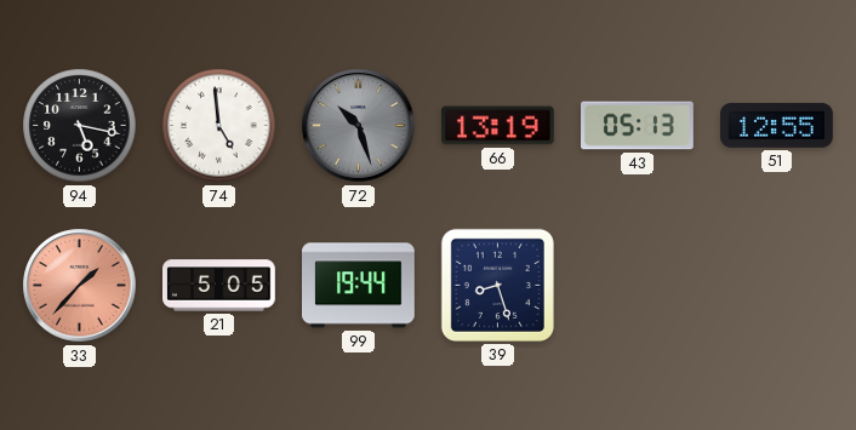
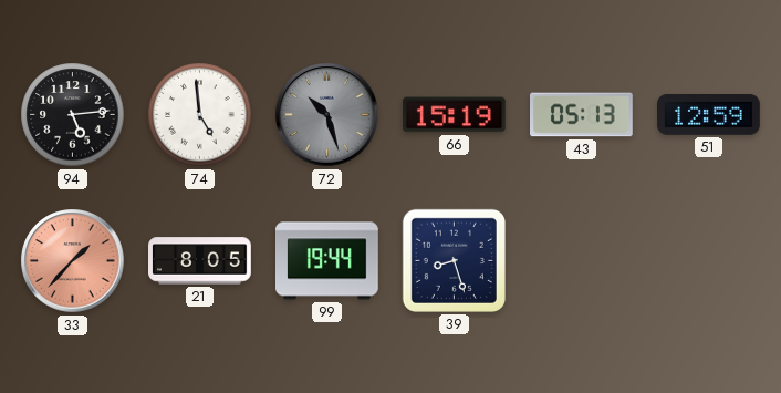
94: 5:17 -> 5:14
66: 13:19 -> 15:19
51: 12:55 -> 12:59
21: 5:05 -> 8:05
